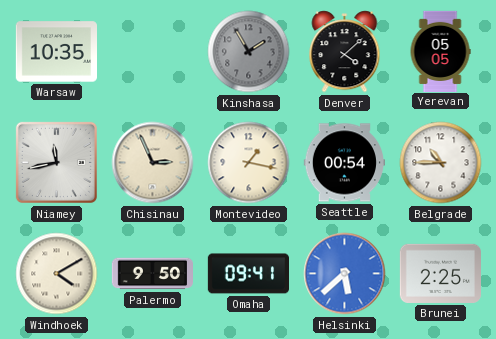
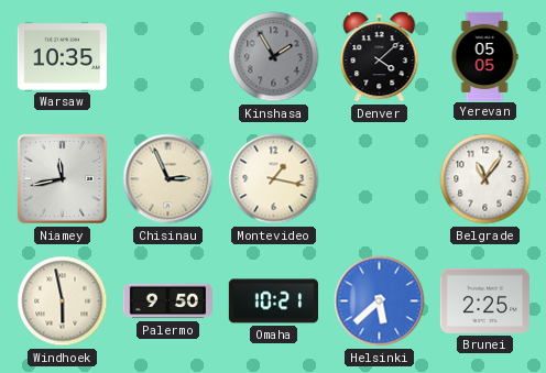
Seattle: 00:54 -> none
Belgrade: 10:45 -> 11:06
Windhoek: 4:10 -> 5:58
Omaha: 09:41 -> 10:21
